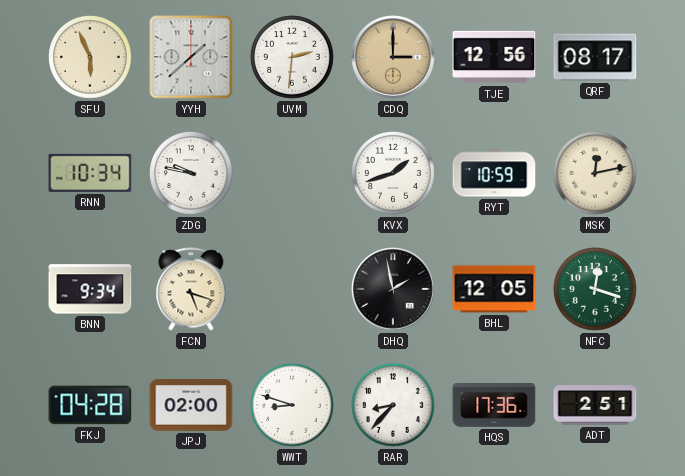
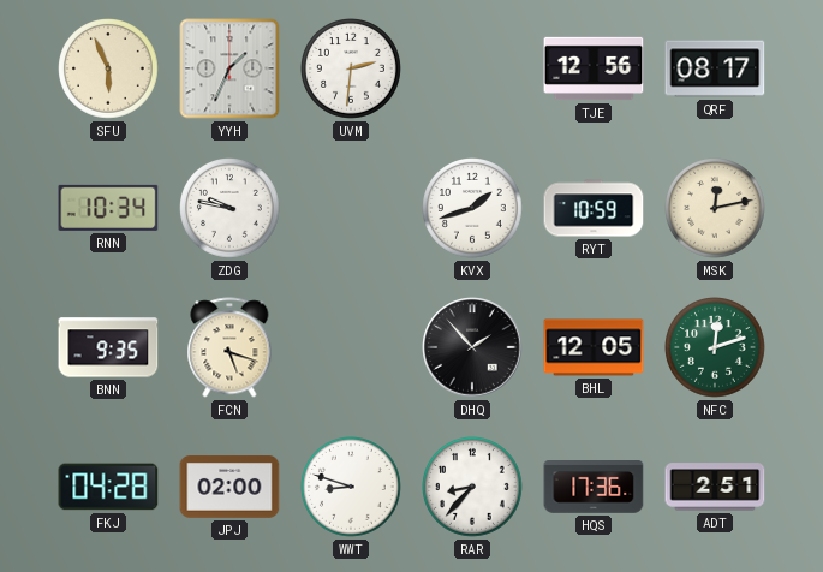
YYH: 1:38 -> 1:34
CDQ: 3:00 -> none
BNN: 9:34 -> 9:35
DHQ: 1:58 -> 1:53
NFC: 12:18 -> 12:12
